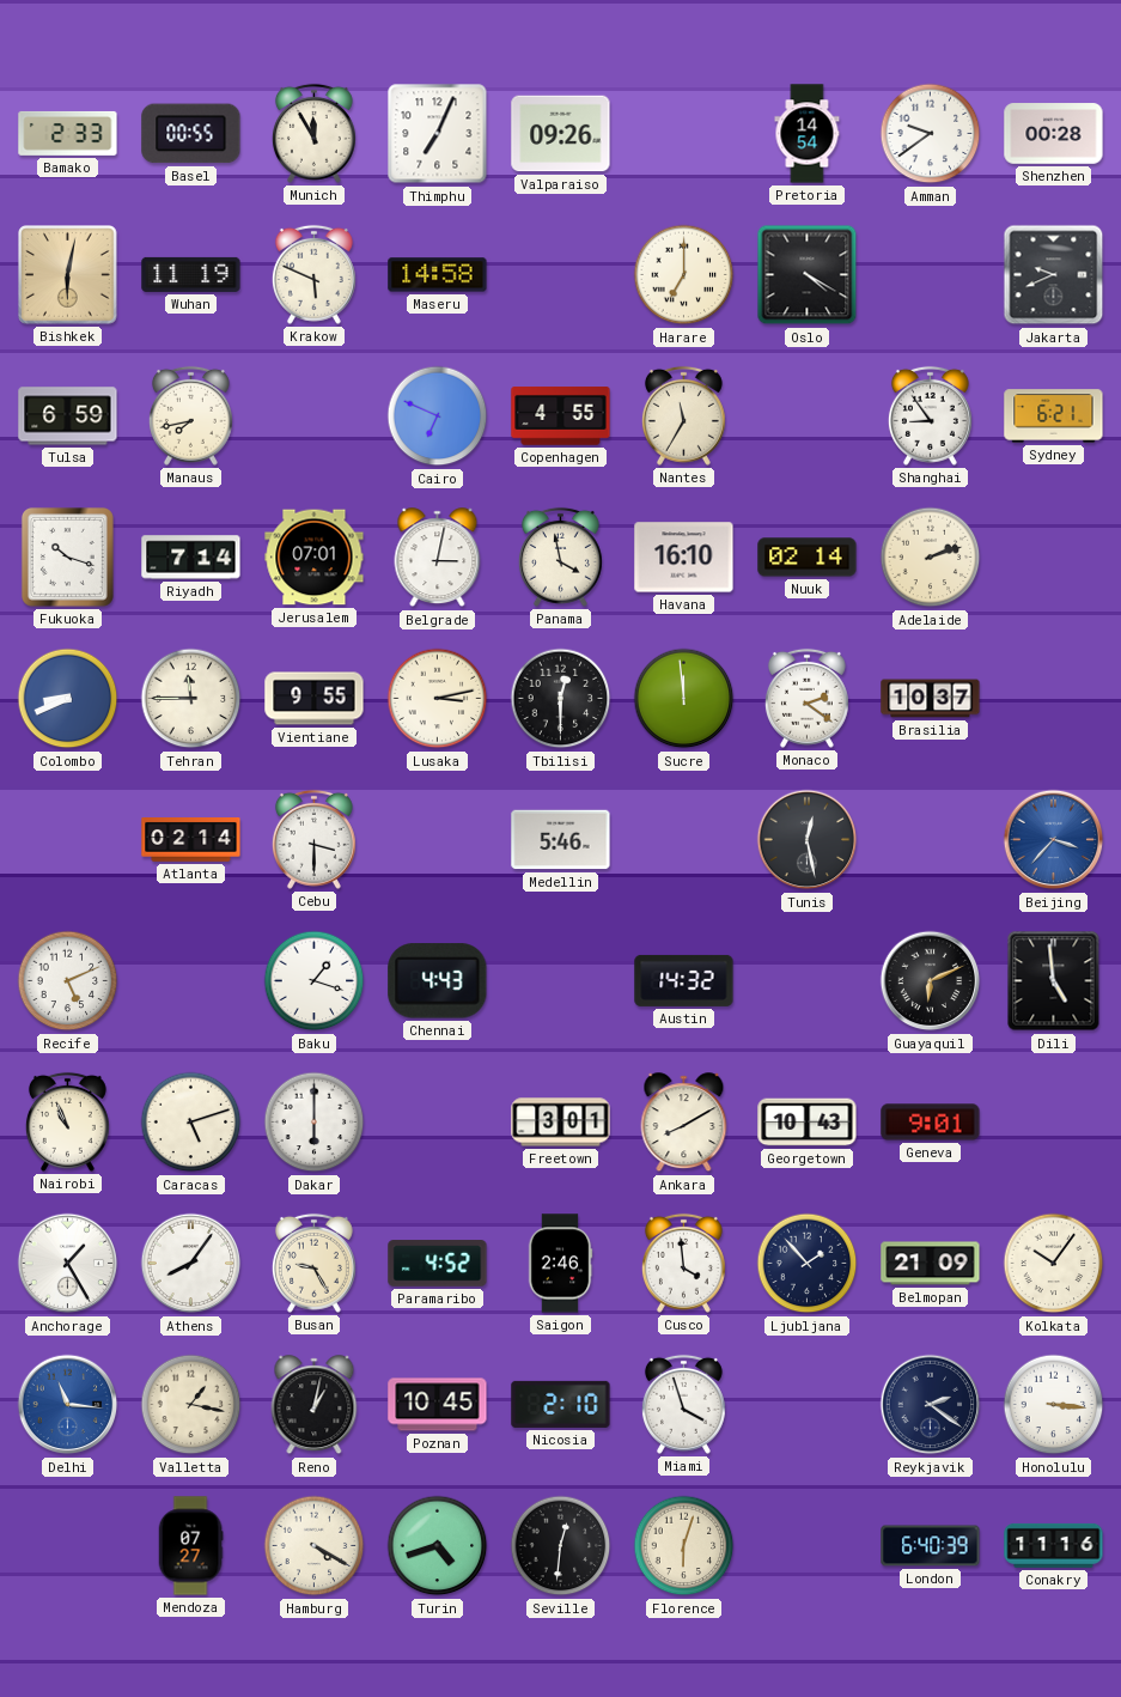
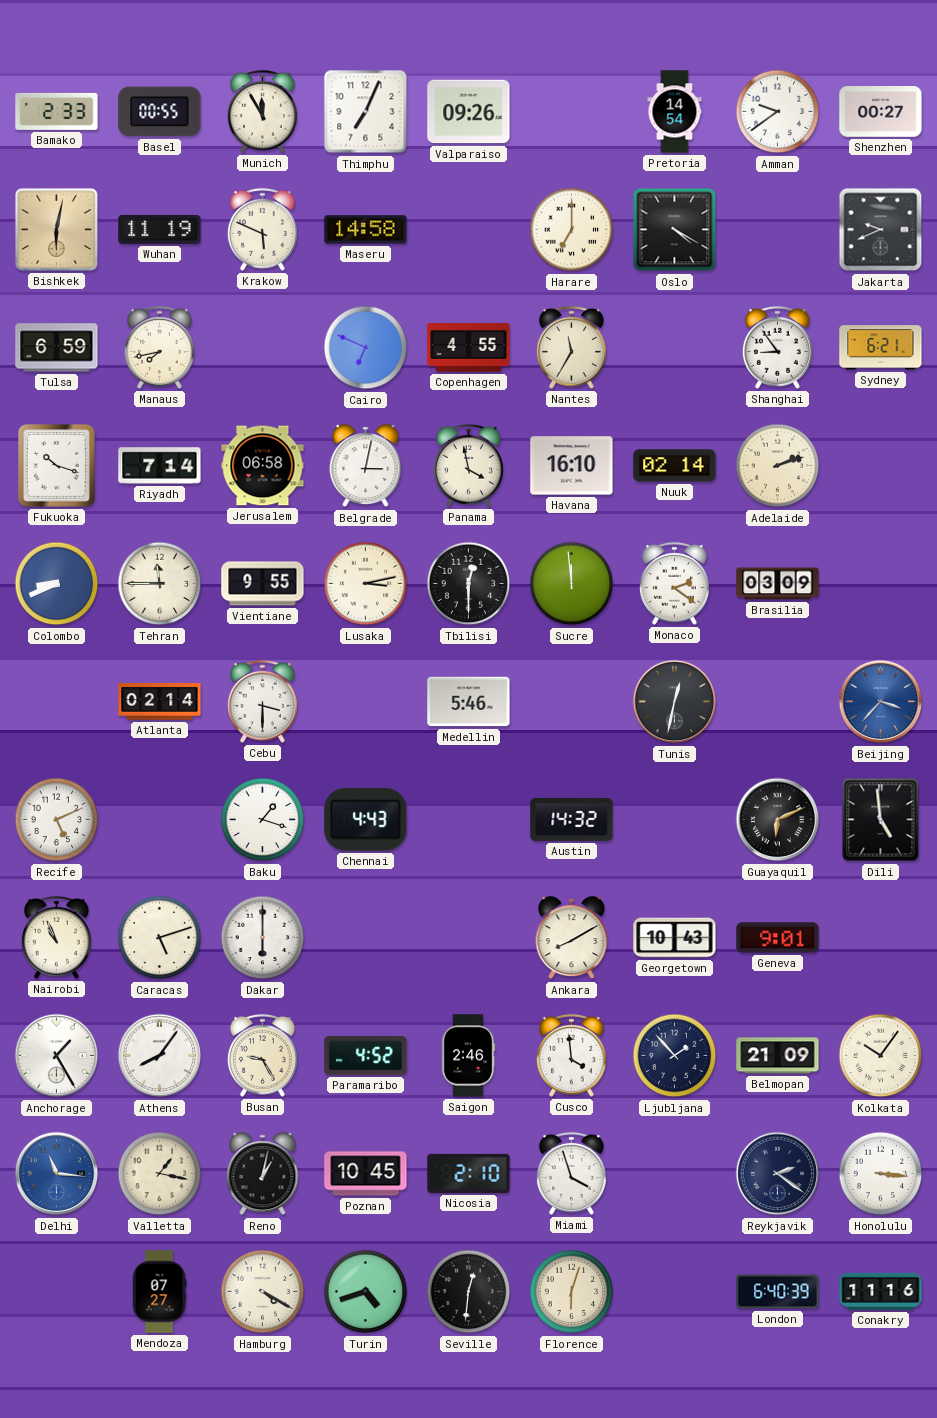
Shenzhen: 00:28 -> 00:27
Jerusalem: 07:01 -> 06:58
Brasilia: 10:37 -> 03:09
Tunis: 12:28 -> 12:32
Freetown: 3:01 -> none
